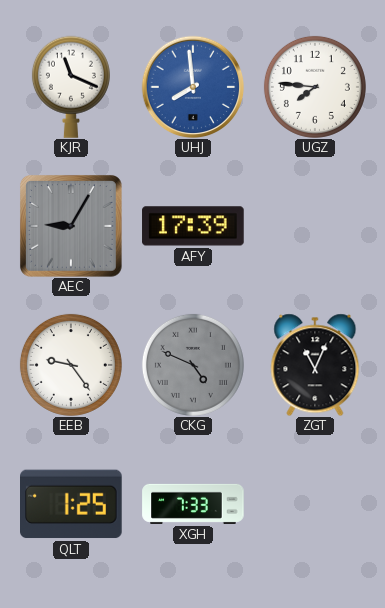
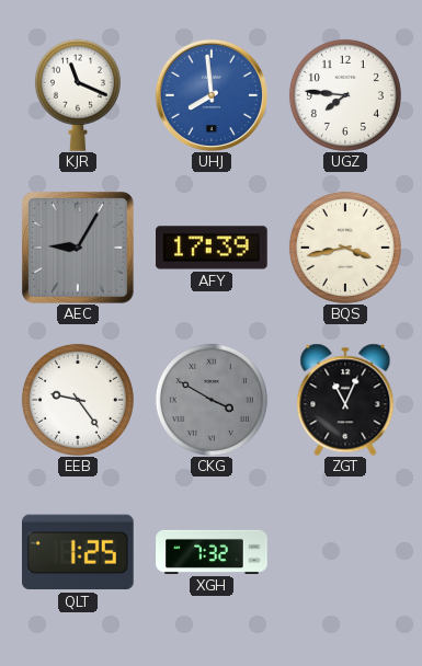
BQS: none -> 3:43
CKG: 4:49 -> 3:50
XGH: 7:33 -> 7:32
